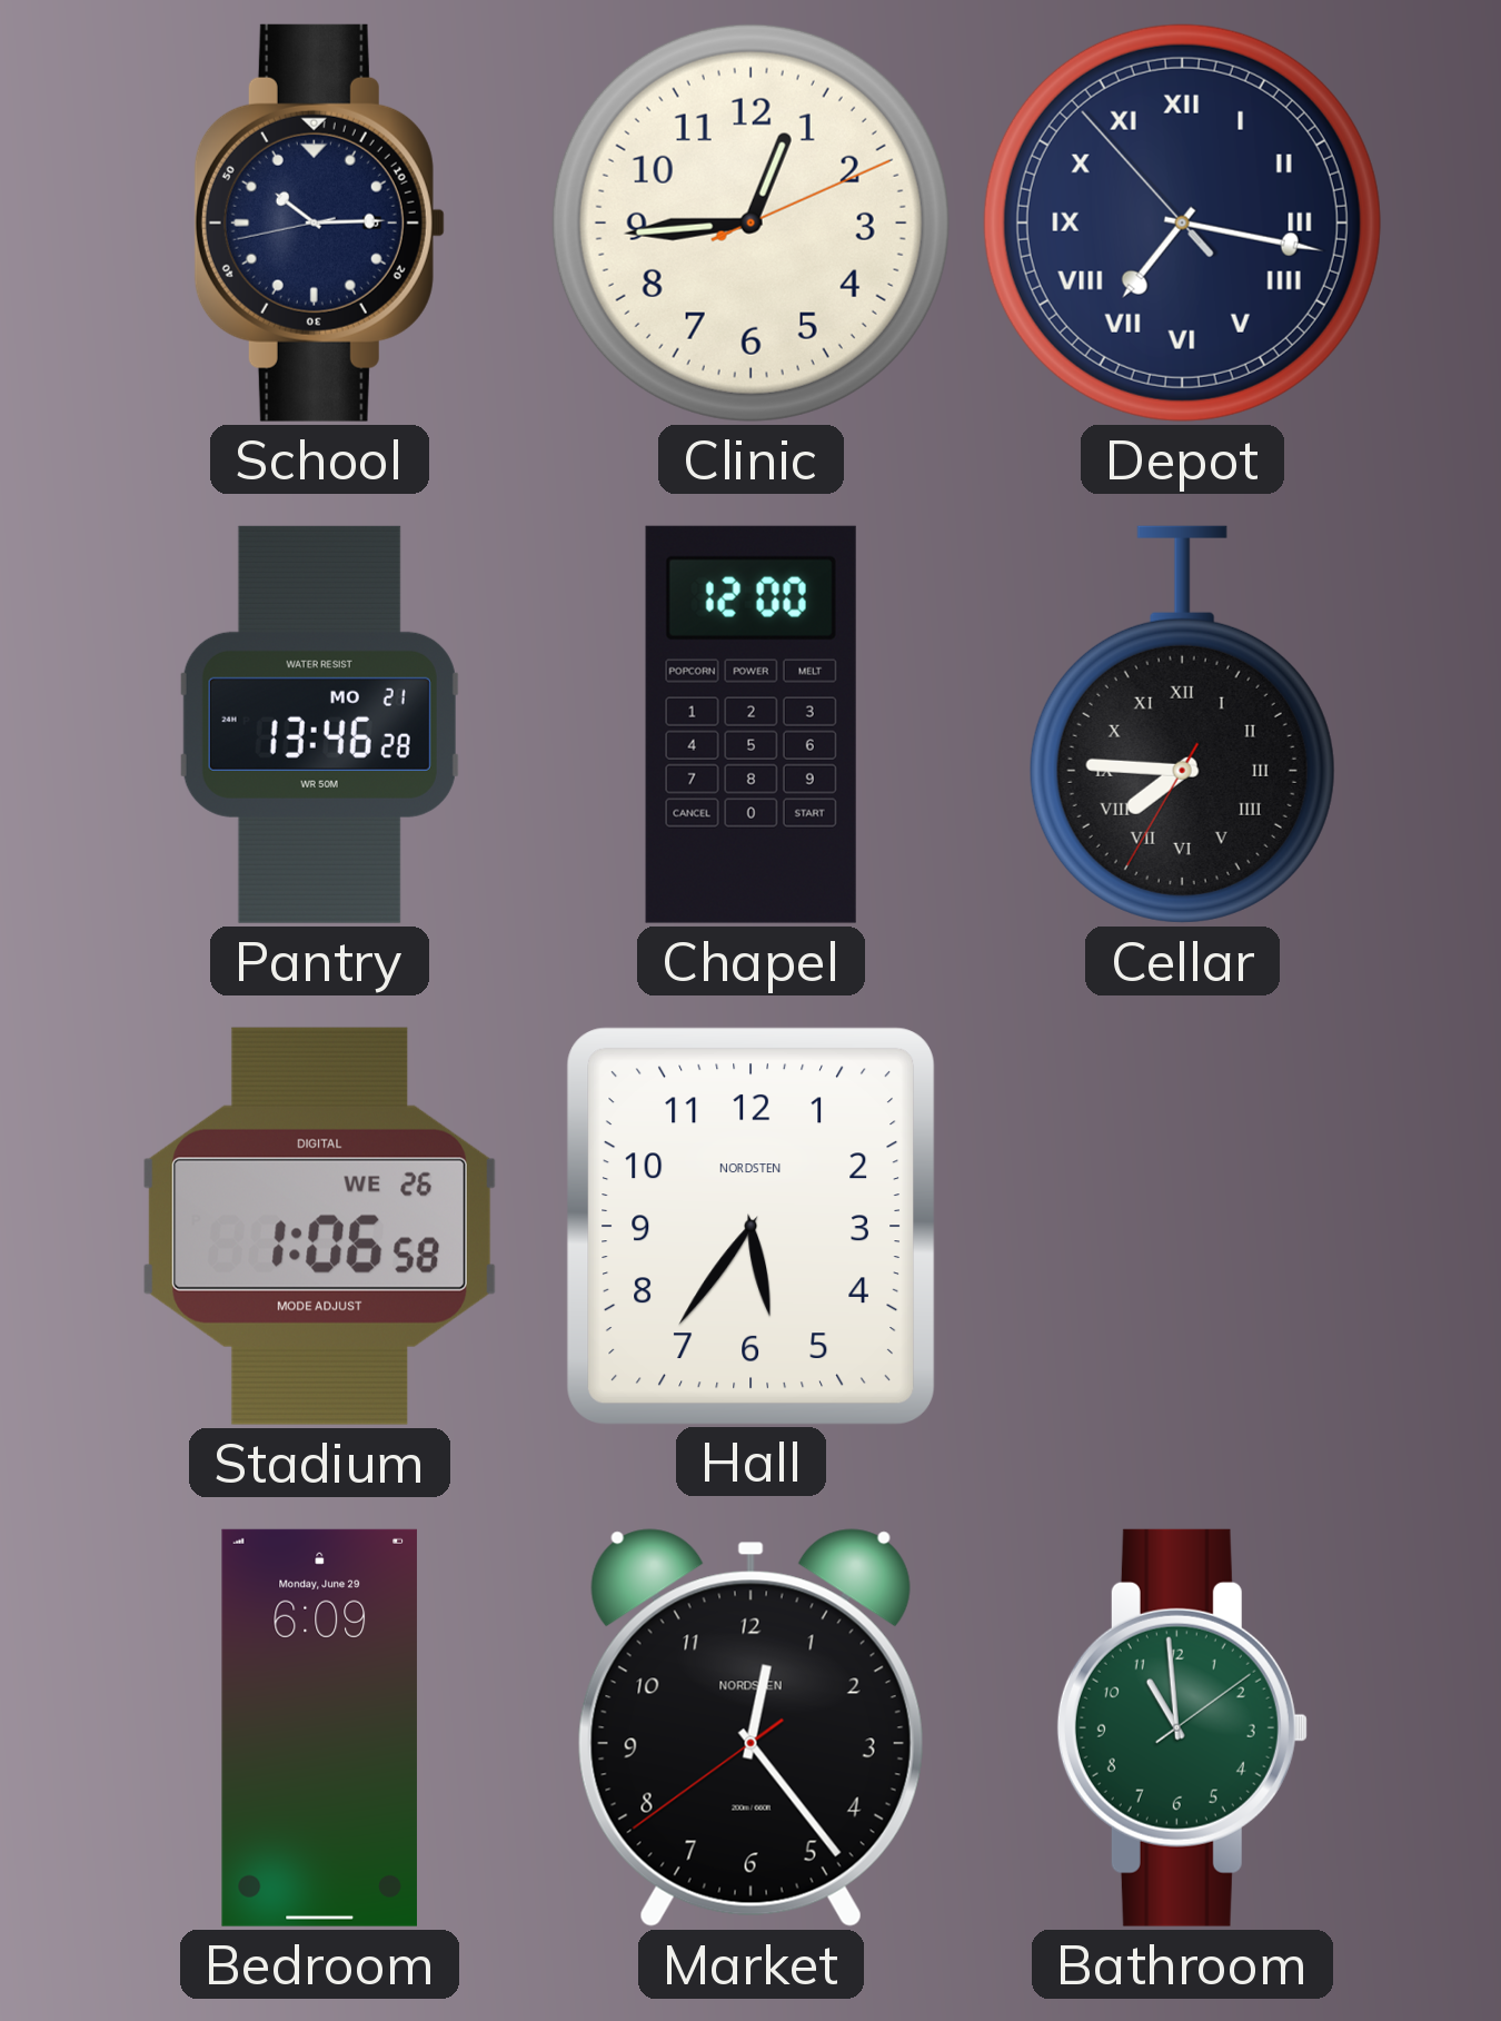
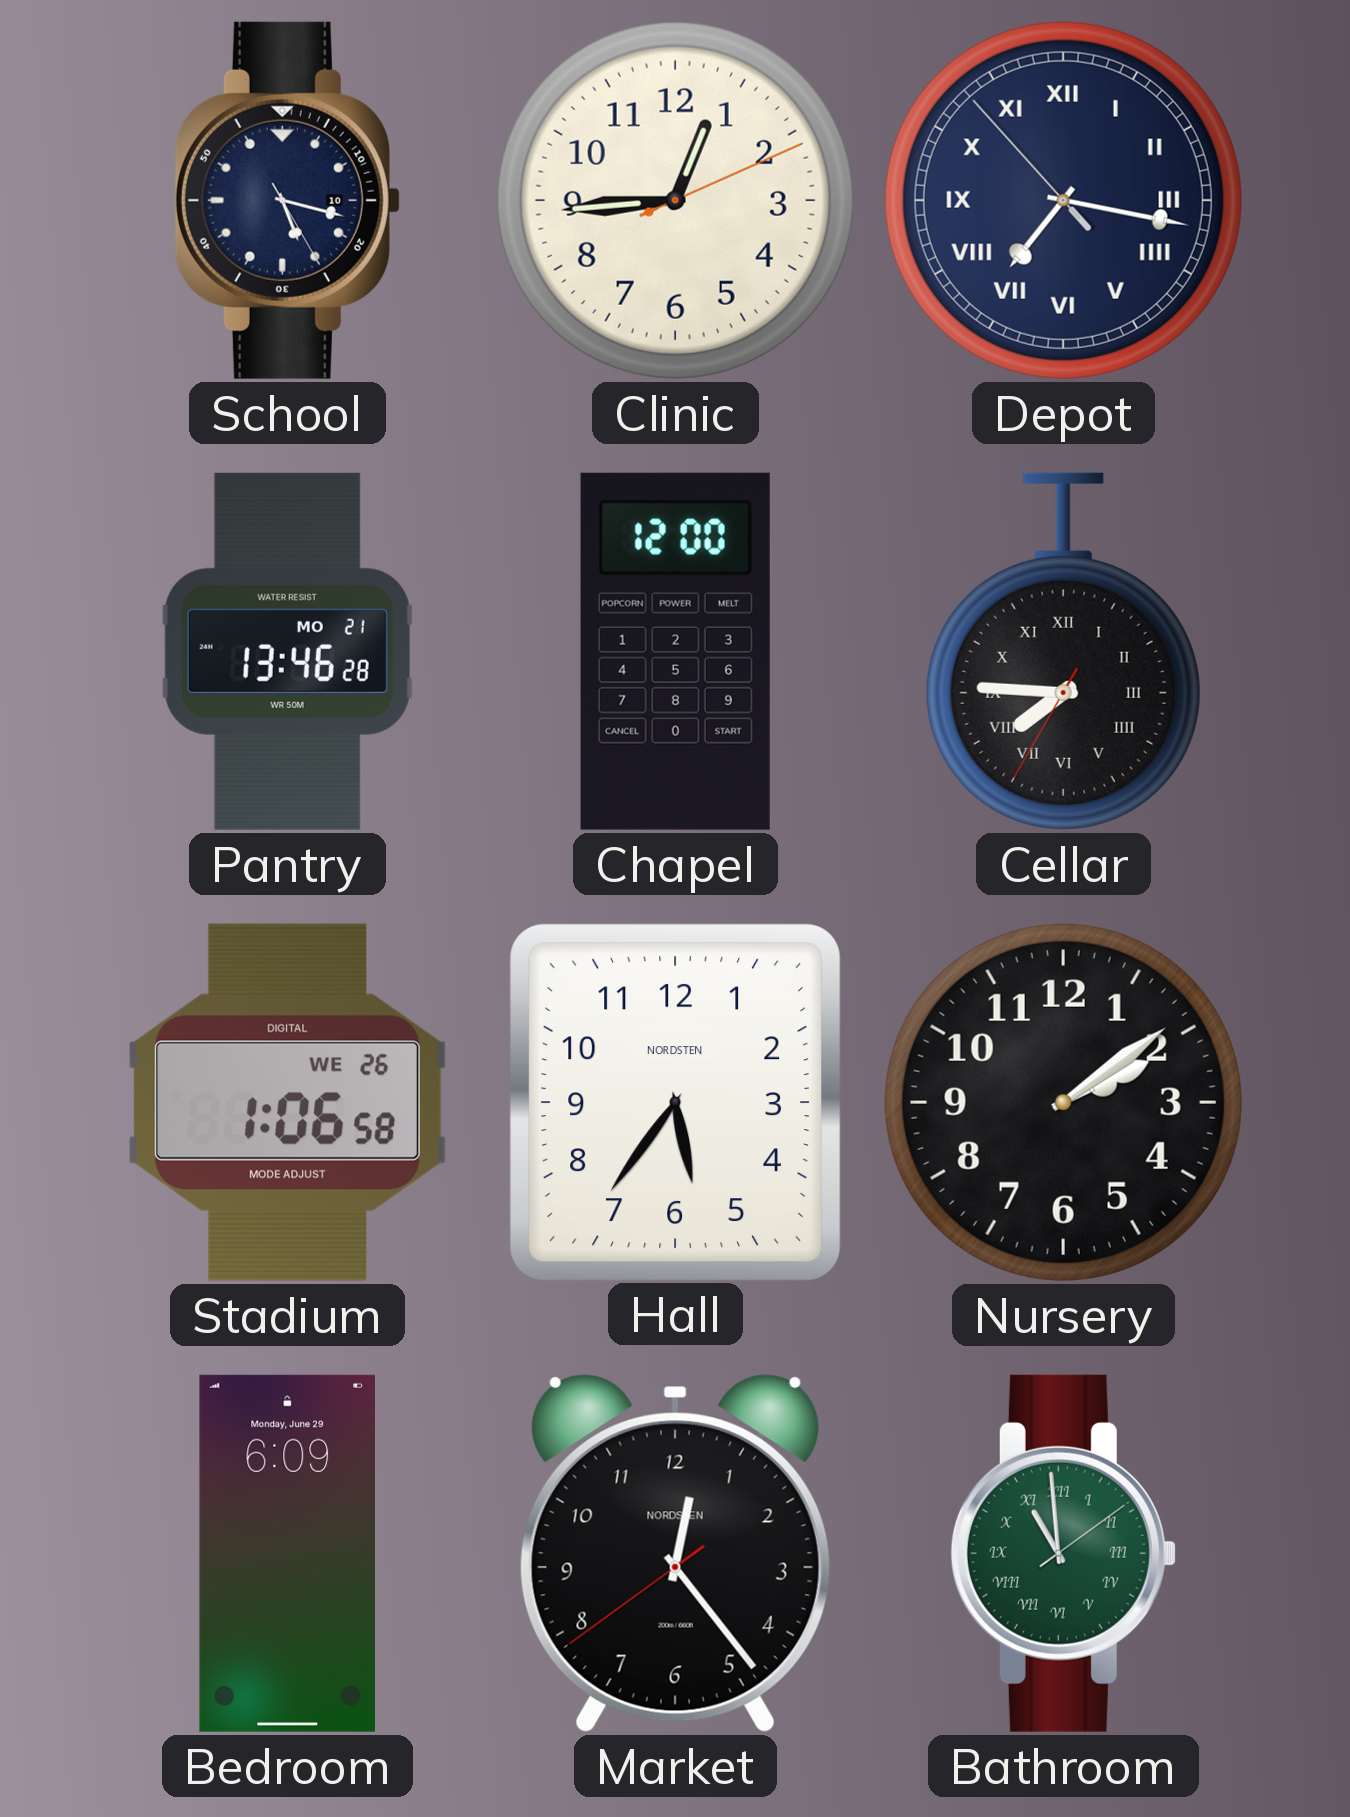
School: 10:14 -> 5:17
Nursery: none -> 2:09
Bathroom numerals: Arabic -> Roman
